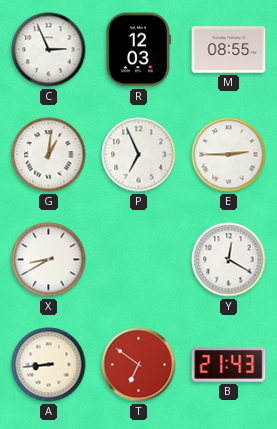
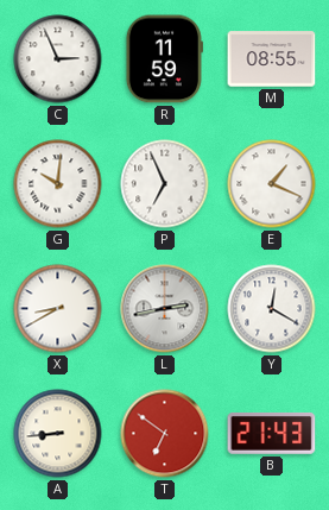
R: 12:03 -> 11:59
G: 1:01 -> 10:01
E: 2:45 -> 1:19
L: none -> 2:43
